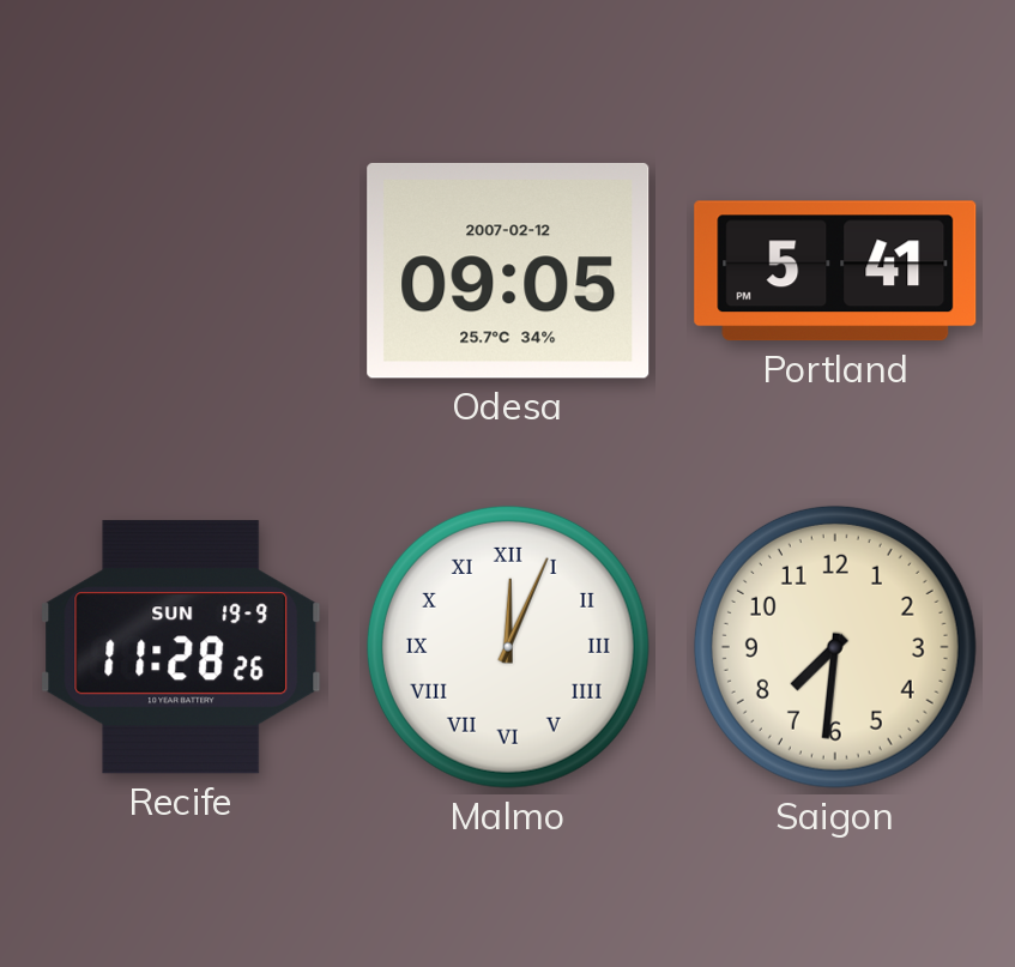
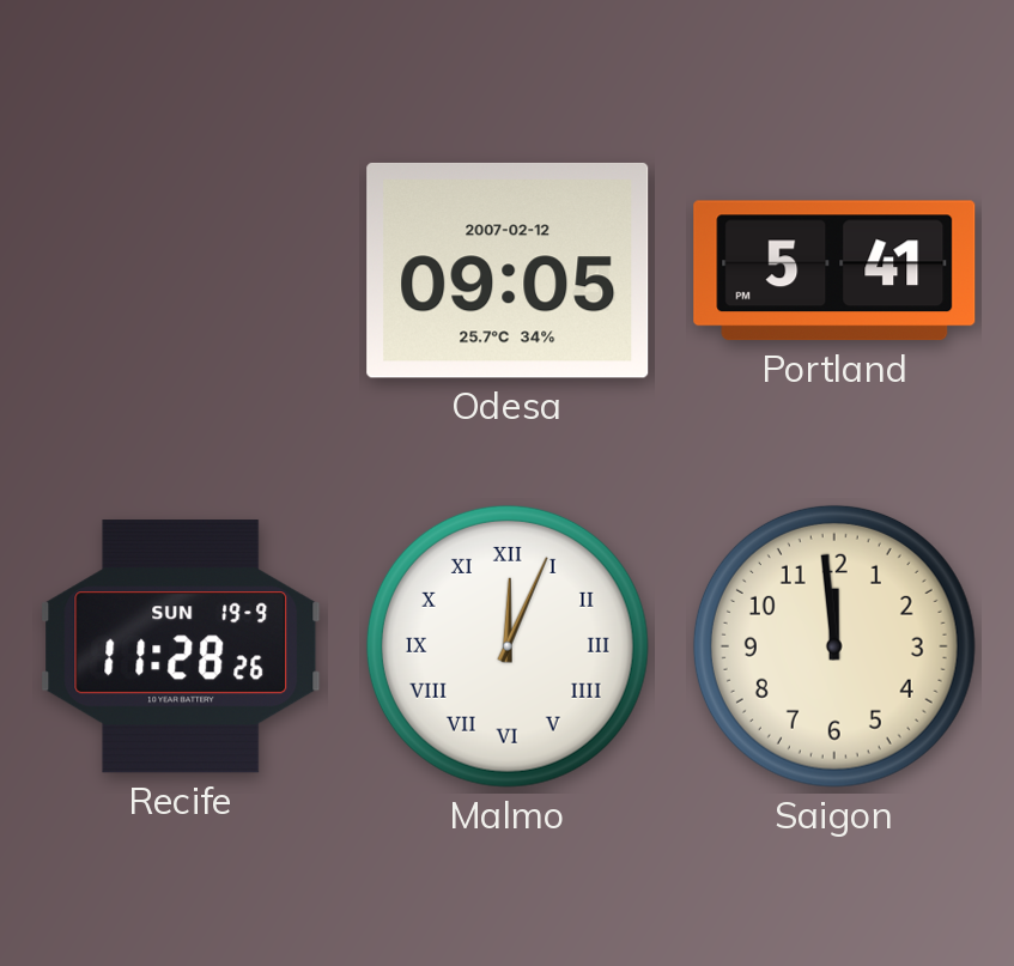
Saigon: 7:31 -> 11:59
